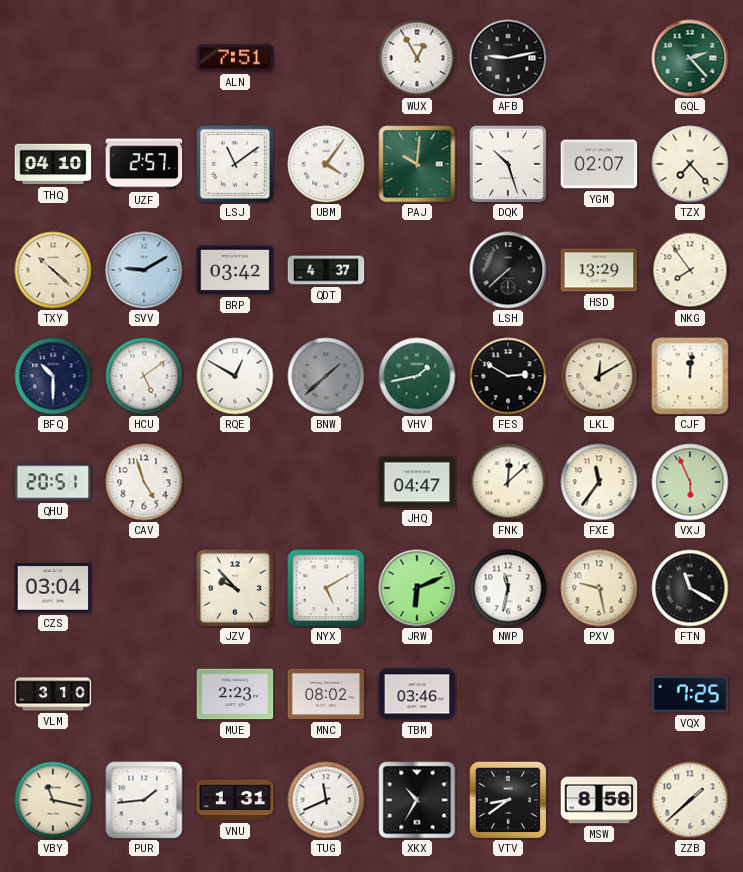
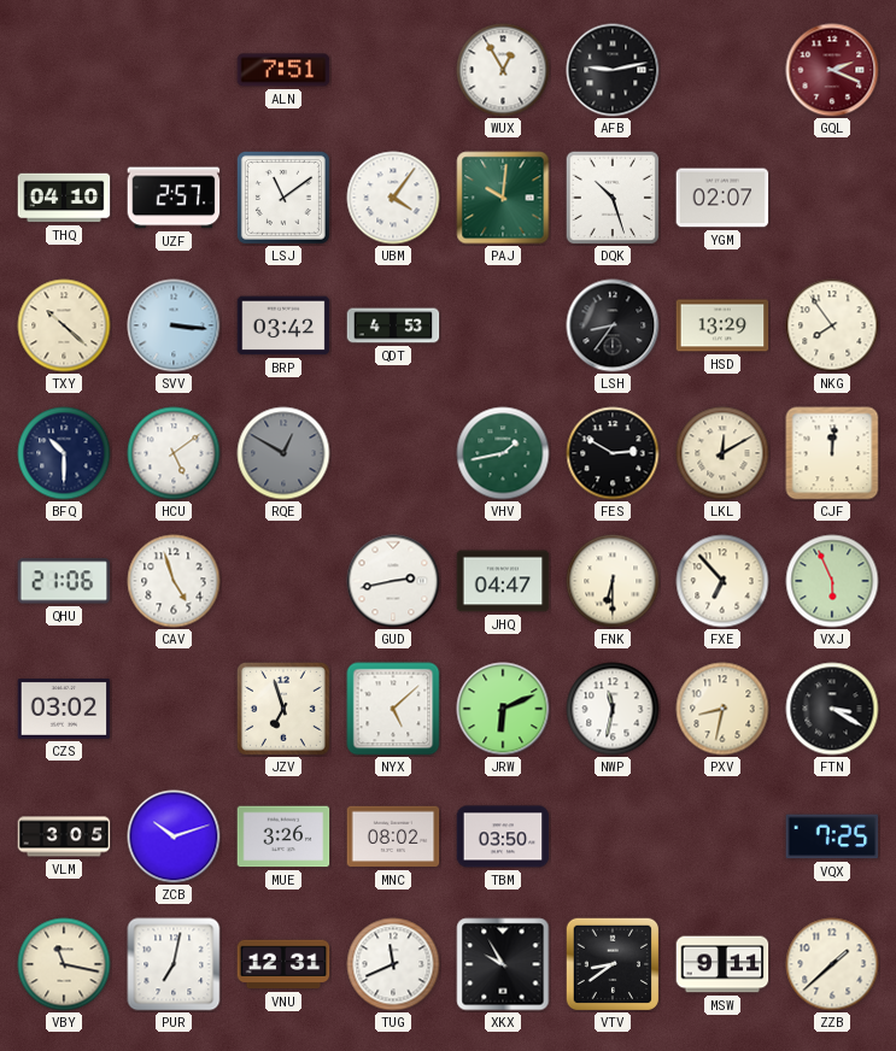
GQL: 2:23 -> 2:19
GQL dial: green -> burgundy
TZX: 7:23 -> none
SVV: 9:10 -> 3:16
QDT: 4:37 -> 4:53
LSH: 7:38 -> 8:36
RQE dial: white -> grey
BNW: 1:38 -> none
QHU: 20:51 -> 21:06
GUD: none -> 2:43
FNK: 12:08 -> 6:30
FXE: 11:36 -> 6:53
CZS: 03:04 -> 03:02
JZV: 9:53 -> 6:57
NYX: 5:10 -> 5:08
PXV: 9:28 -> 8:32
FTN: 11:20 -> 3:20
VLM: 3:10 -> 3:05
ZCB: none -> 10:12
MUE: 2:23 -> 3:26
TBM: 03:46 -> 03:50
PUR: 1:44 -> 7:02
VNU: 1:31 -> 12:31
XKX: 10:35 -> 9:55
MSW: 8:58 -> 9:11
